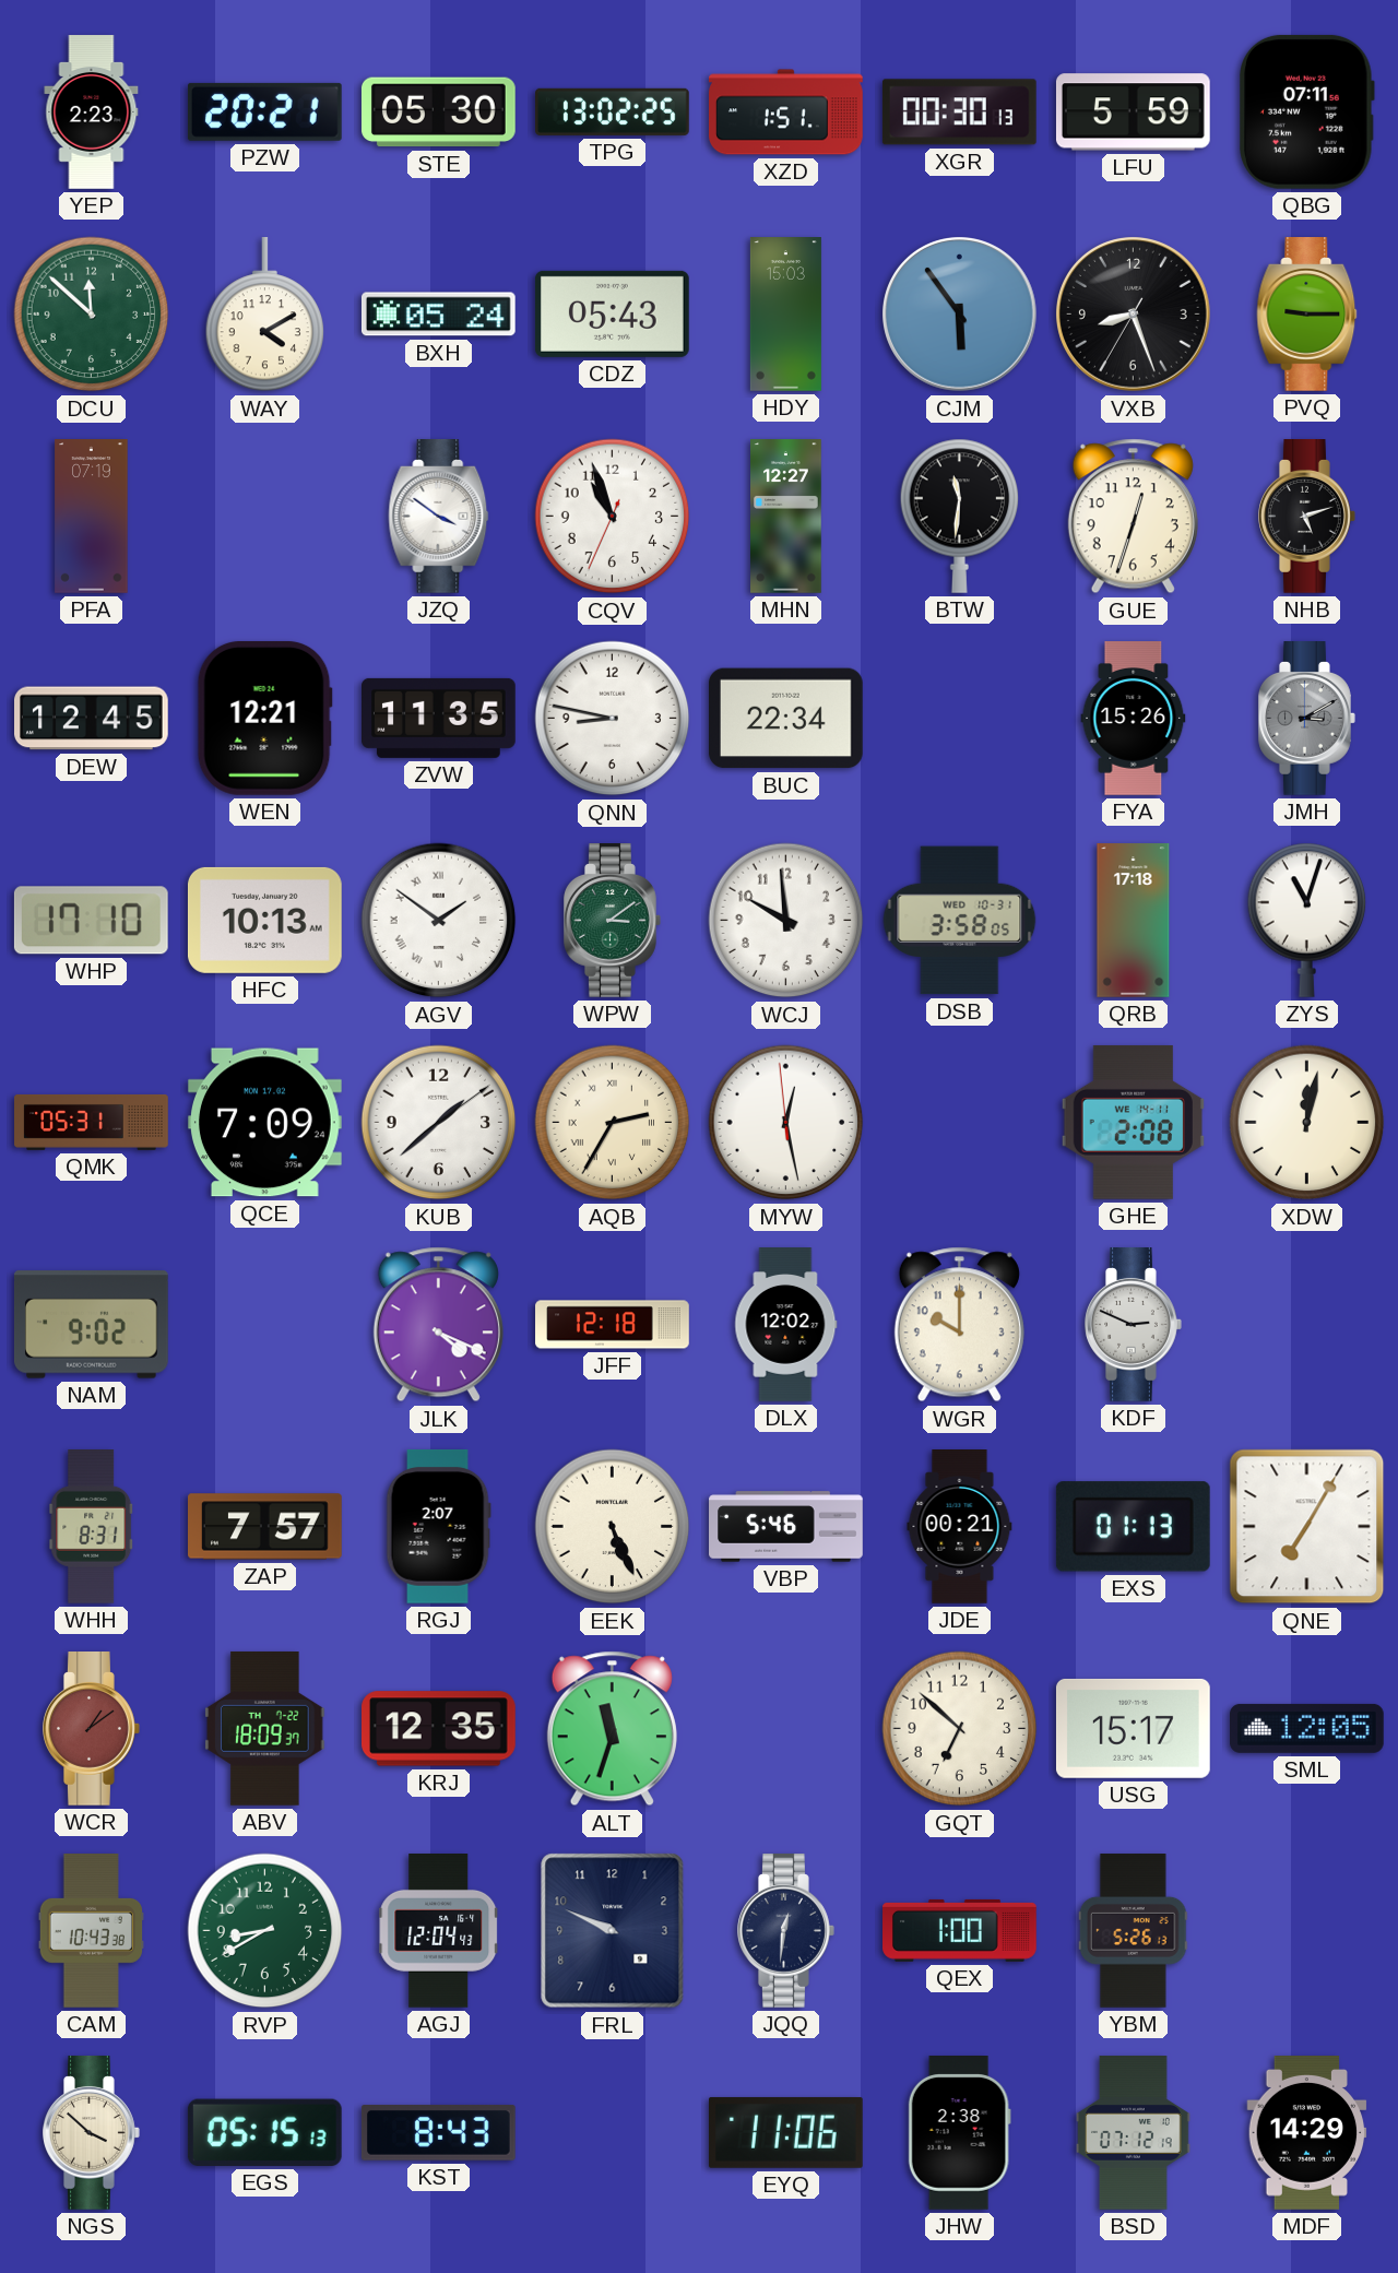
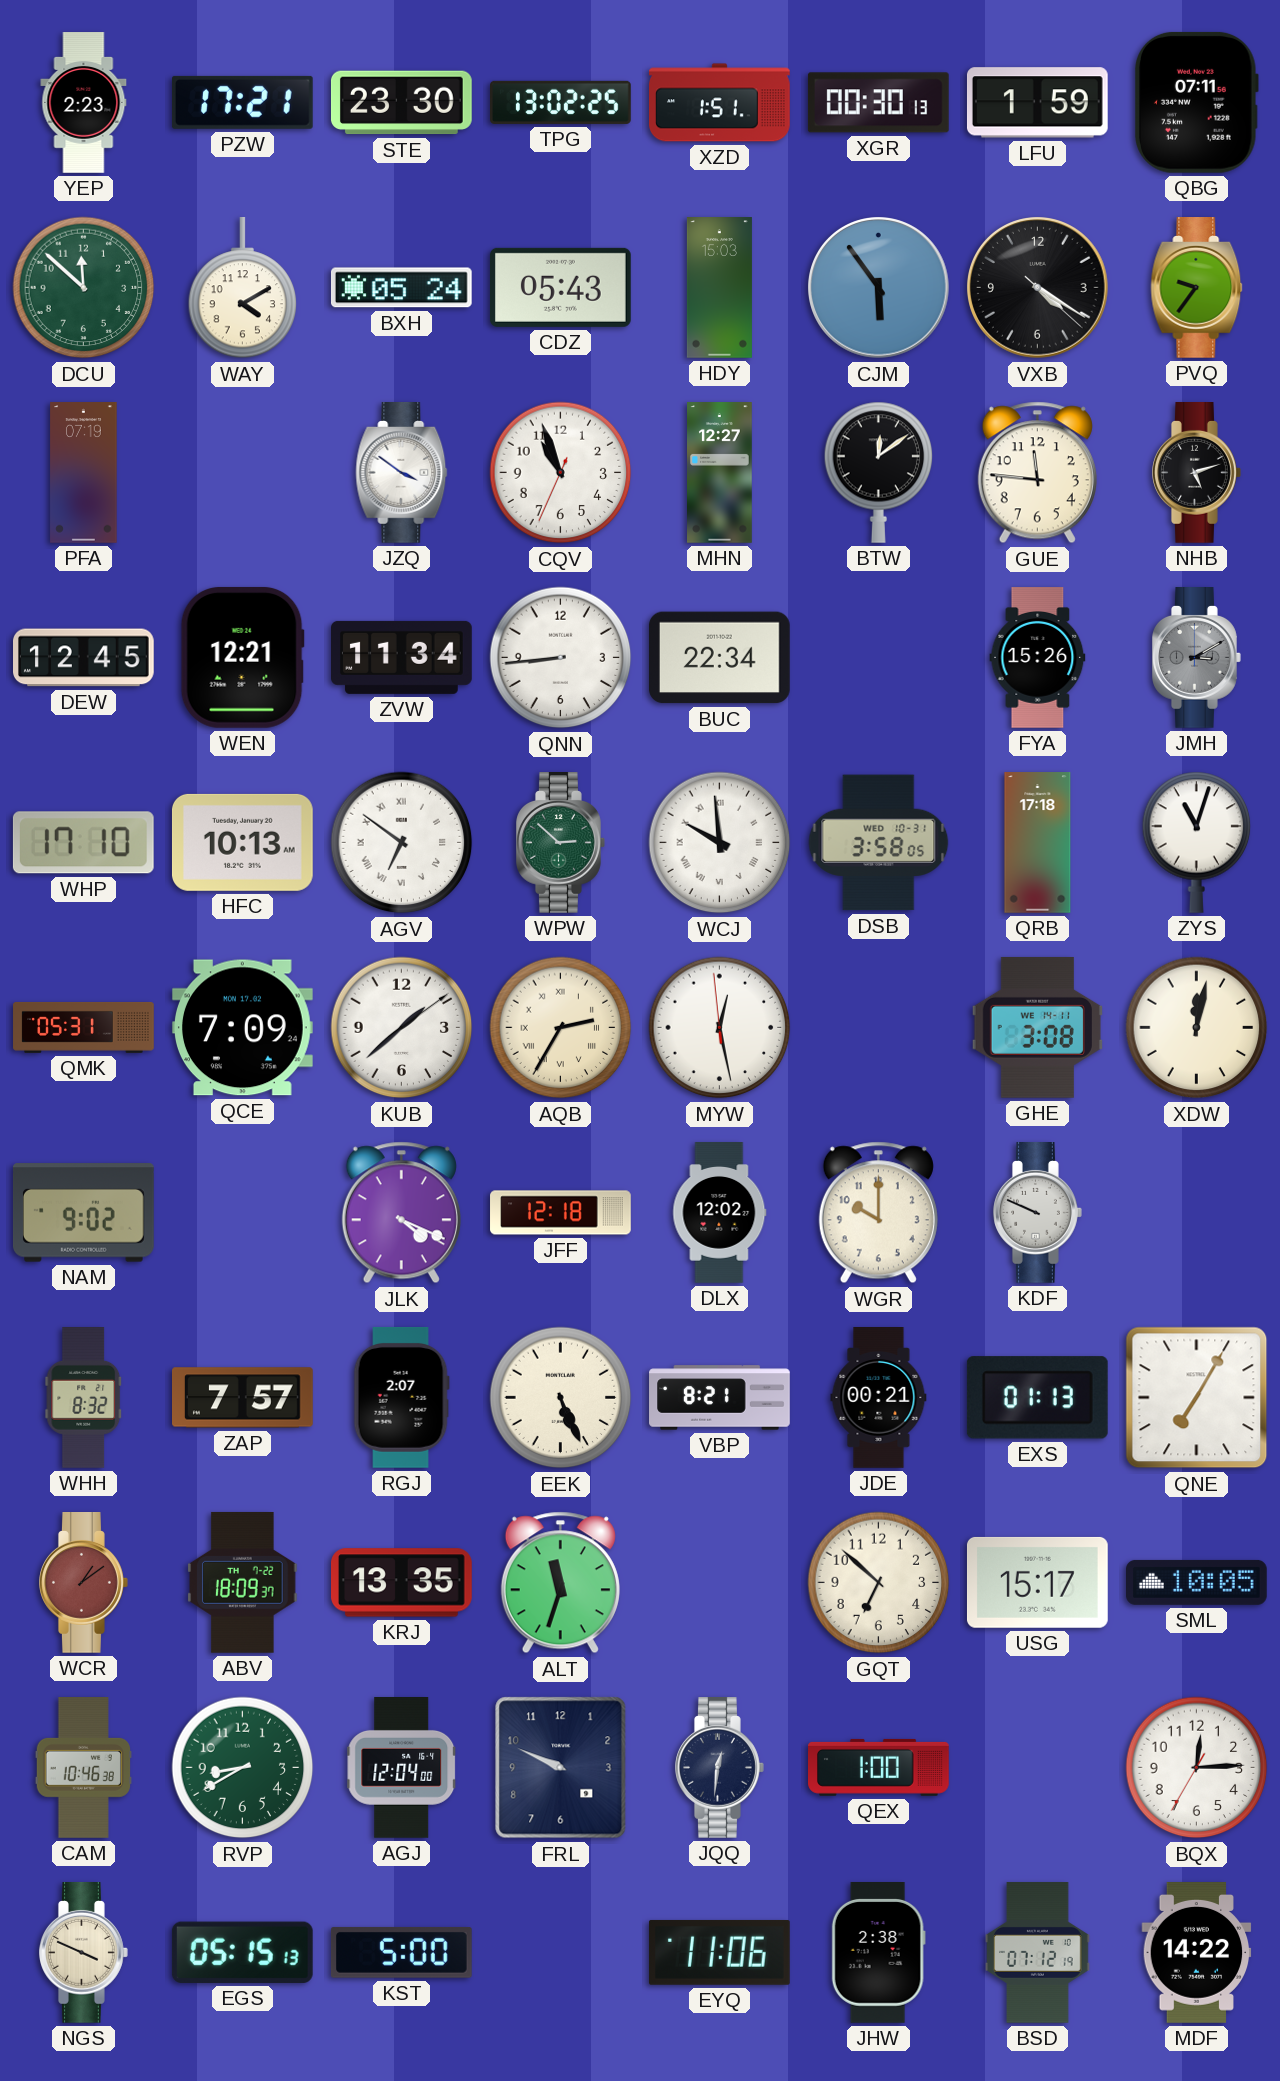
PZW: 20:21 -> 17:21
STE: 05:30 -> 23:30
LFU: 5:59 -> 1:59
VXB: 8:26 -> 4:20
PVQ: 9:15 -> 9:36
BTW: 11:31 -> 12:09
GUE: 12:33 -> 11:46
ZVW: 11:35 -> 11:34
QNN: 8:47 -> 8:44
AGV: 1:51 -> 6:51
WPW: 3:09 -> 2:52
WCJ numerals: Arabic -> Roman
GHE: 2:08 -> 3:08
KDF: 2:49 -> 9:49
WHH: 8:31 -> 8:32
VBP: 5:46 -> 8:21
KRJ: 12:35 -> 13:35
SML: 12:05 -> 10:05
CAM: 10:43 -> 10:46
AGJ: 12:04:43 -> 12:04:00
YBM: 5:26 -> none
BQX: none -> 12:14
NGS: 3:52 -> 3:49
KST: 8:43 -> 5:00
MDF: 14:29 -> 14:22
